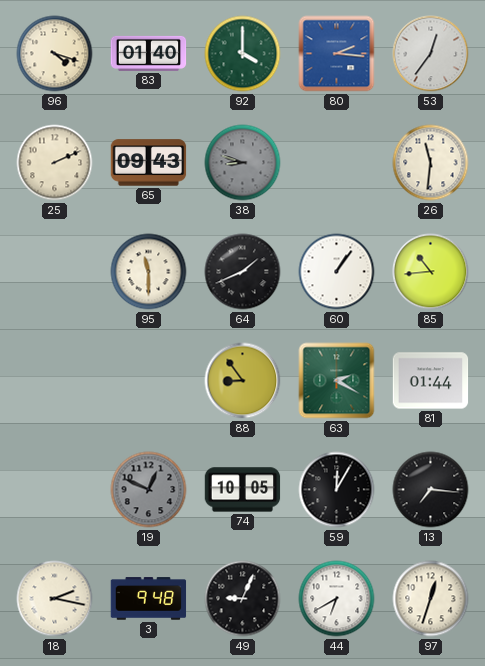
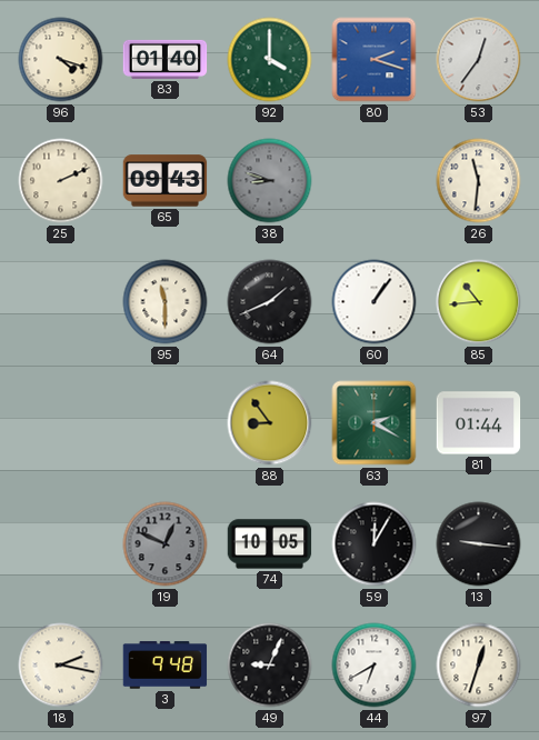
80: 2:16 -> 2:18
13: 7:16 -> 9:16
